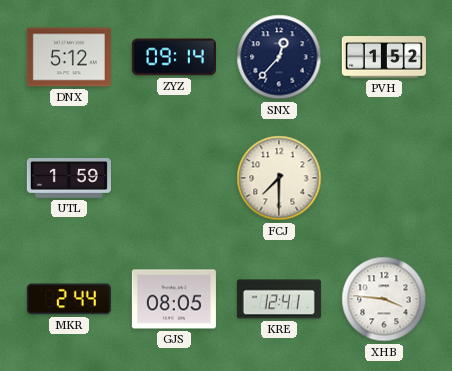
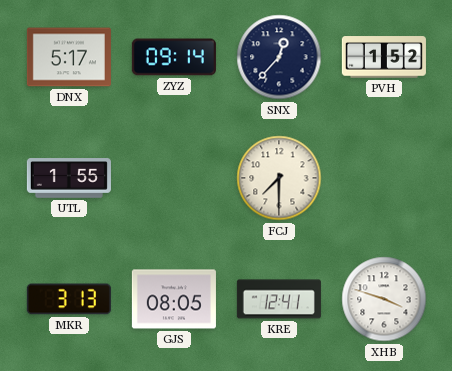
DNX: 5:12 -> 5:17
UTL: 1:59 -> 1:55
MKR: 2:44 -> 3:13
XHB: 3:46 -> 3:48
